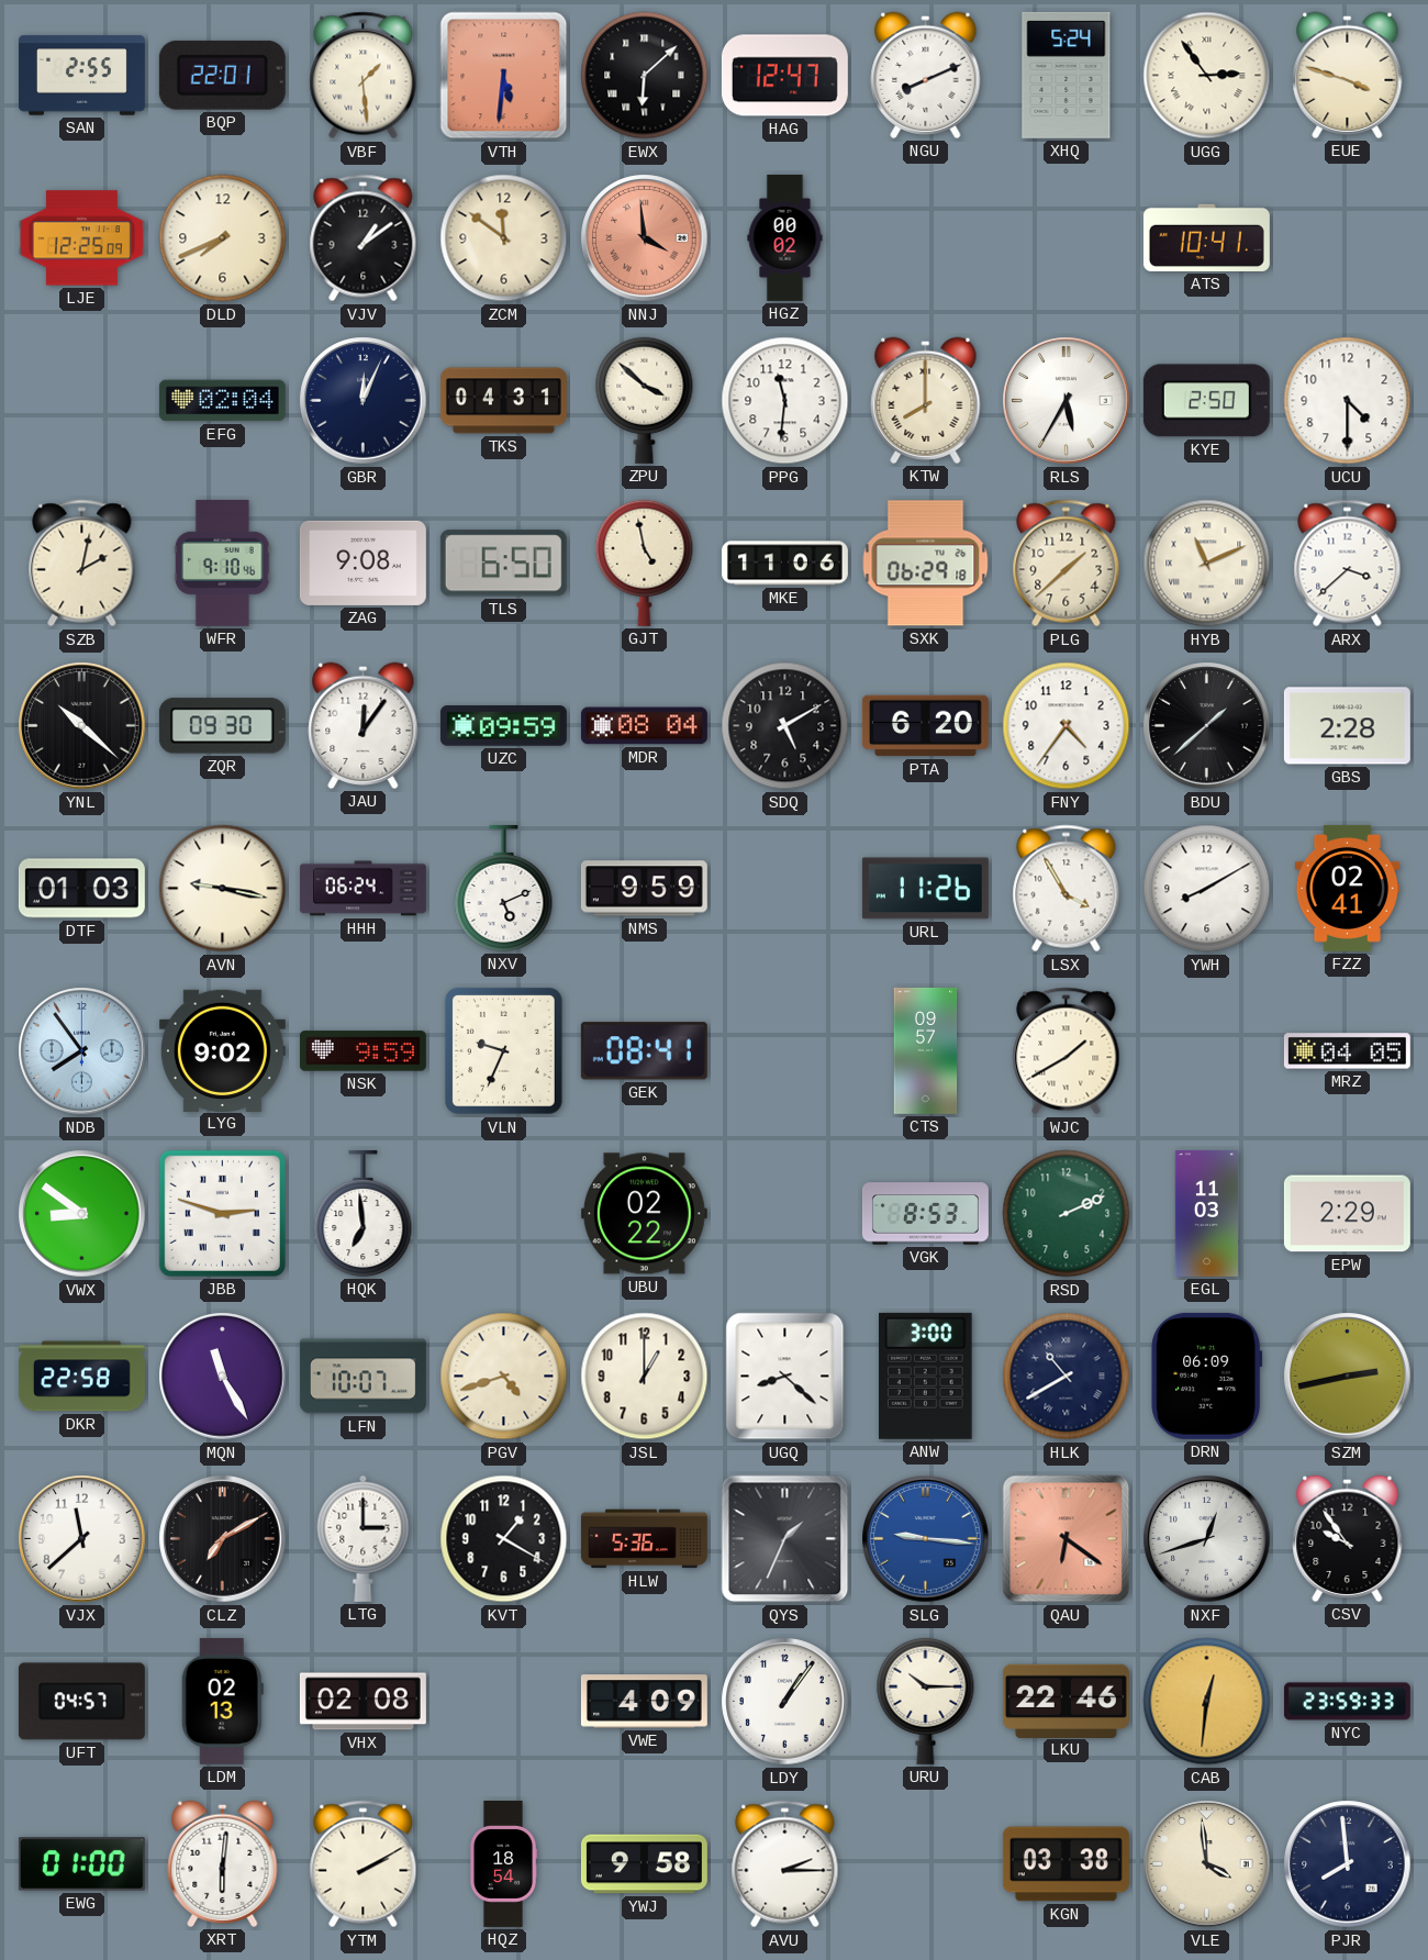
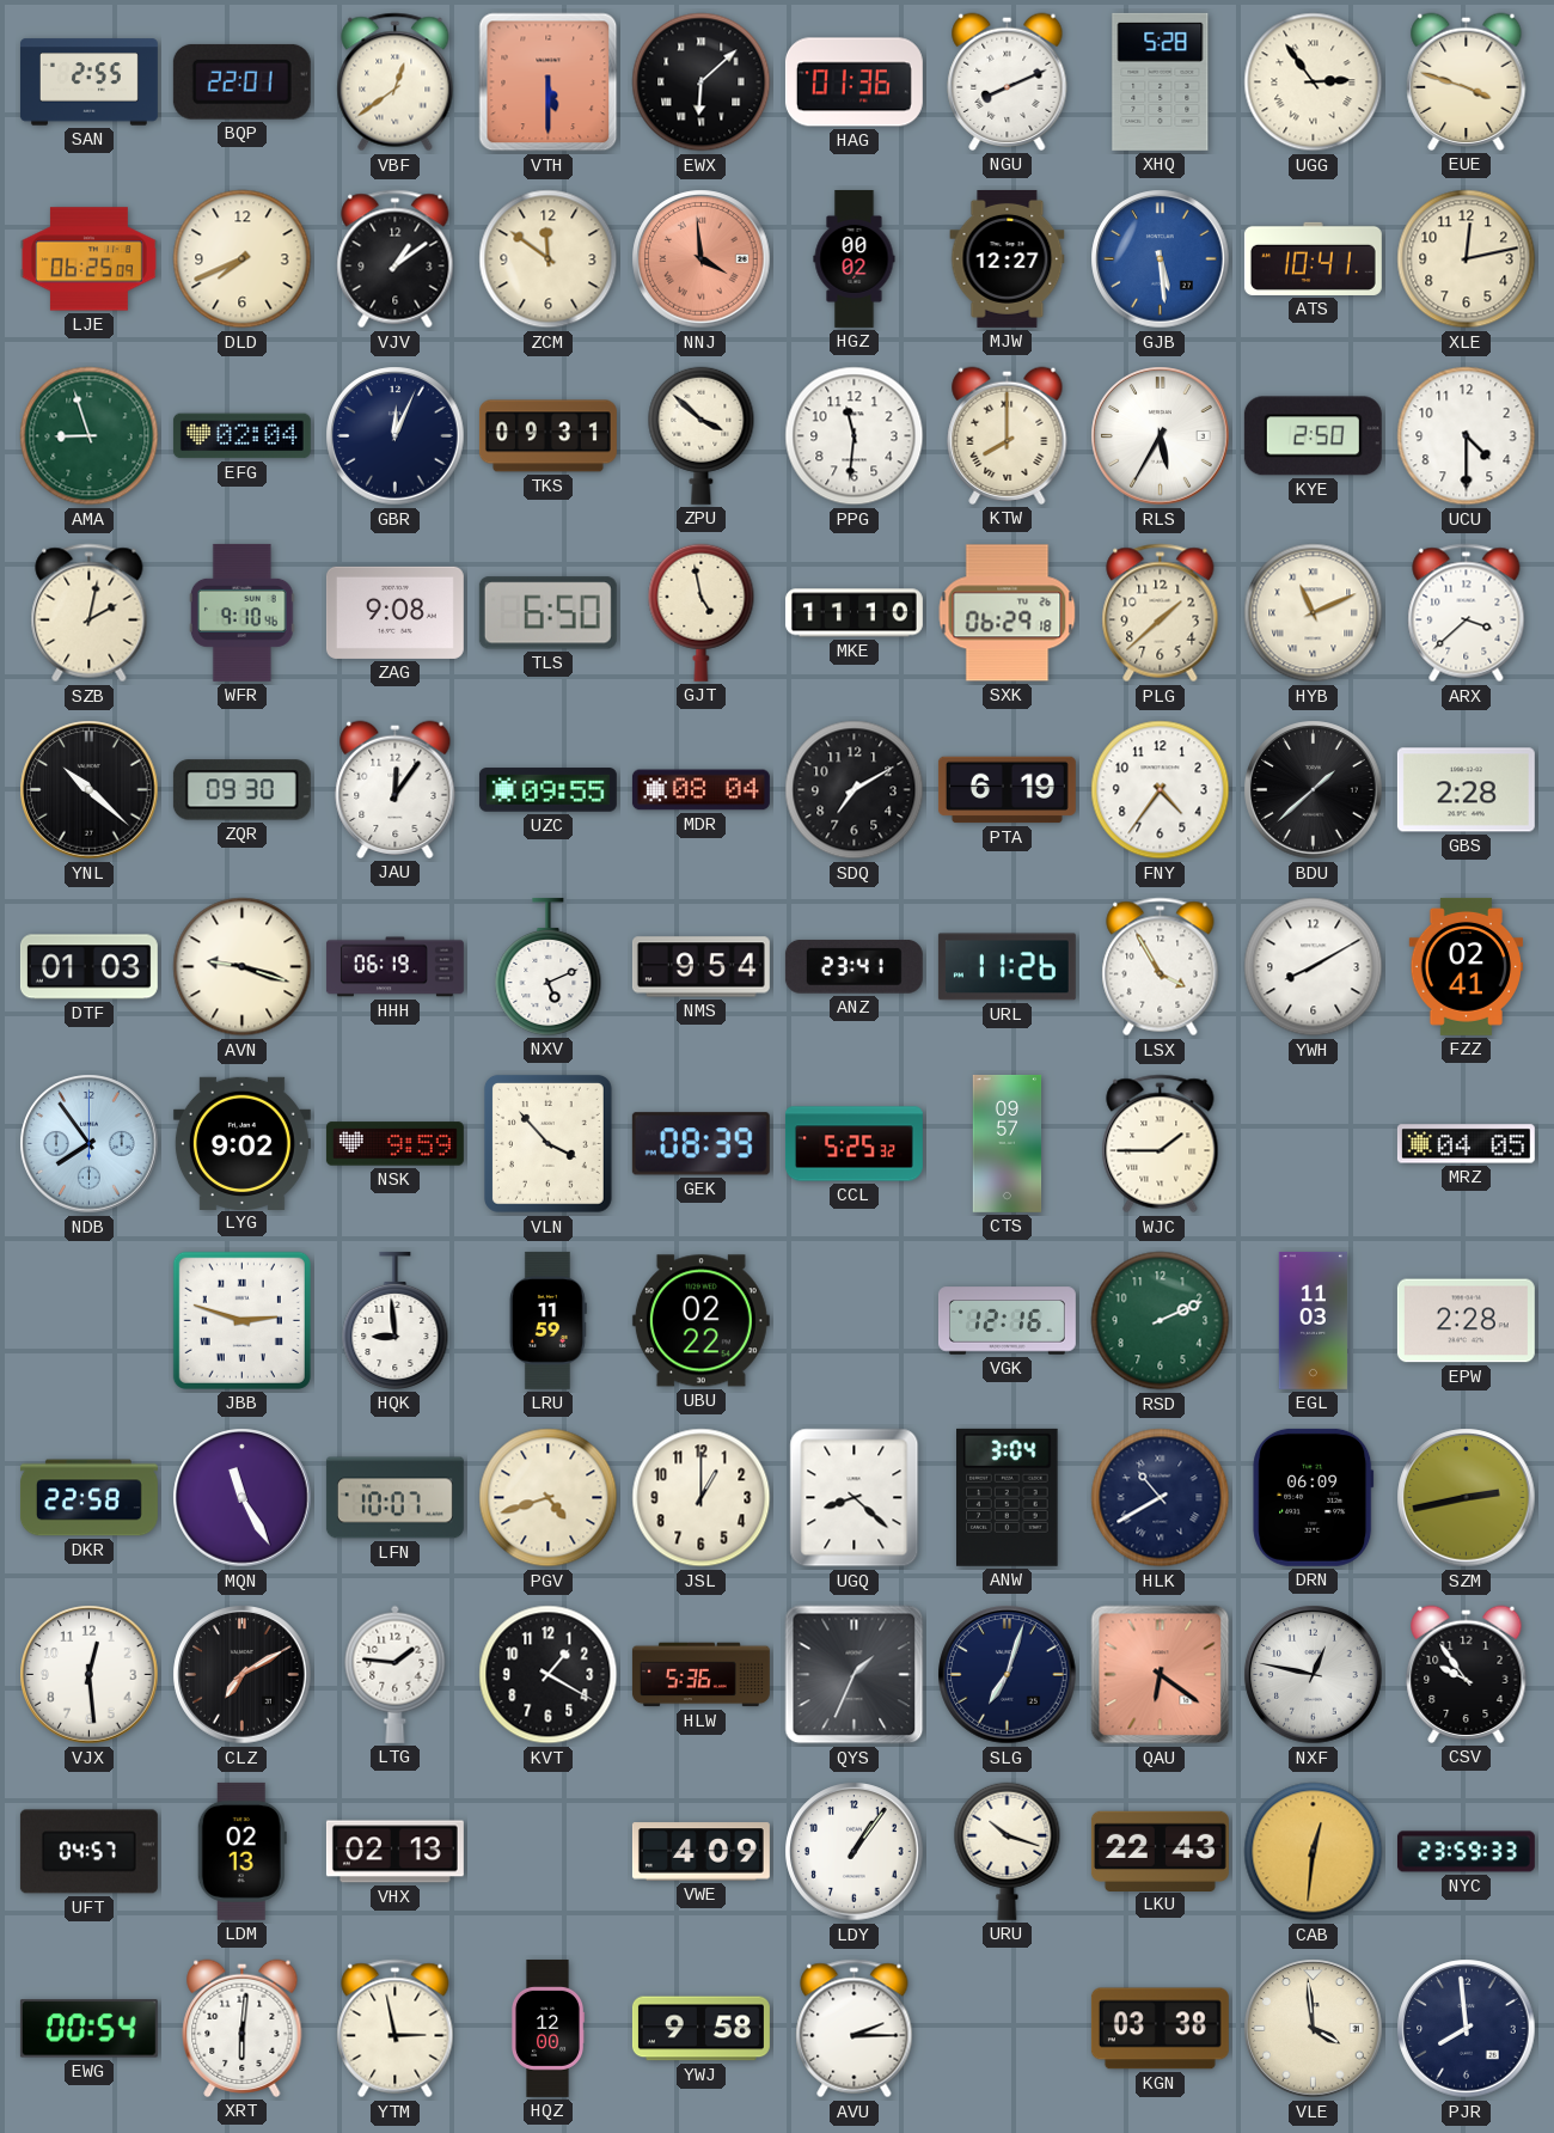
VBF: 1:29 -> 12:39
VTH: 5:31 -> 5:30
HAG: 12:47 -> 01:36
XHQ: 5:24 -> 5:28
LJE: 12:25 -> 06:25
MJW: none -> 12:27
GJB: none -> 5:29
XLE: none -> 12:13
AMA: none -> 8:57
TKS: 04:31 -> 09:31
MKE: 11:06 -> 11:10
UZC: 09:59 -> 09:55
SDQ: 5:10 -> 7:10
PTA: 6:20 -> 6:19
AVN: 9:17 -> 9:18
HHH: 06:24 -> 06:19
NMS: 9:59 -> 9:54
ANZ: none -> 23:41
VLN: 9:34 -> 3:53
GEK: 08:41 -> 08:39
CCL: none -> 5:25
WJC: 1:40 -> 1:45
VWX: 8:51 -> none
HQK: 6:59 -> 8:59
LRU: none -> 11:59
VGK: 8:53 -> 12:16
EPW: 2:29 -> 2:28
ANW: 3:00 -> 3:04
VJX: 11:38 -> 12:29
LTG: 3:00 -> 1:46
SLG: 9:16 -> 7:03
SLG dial: blue -> navy
NXF: 12:42 -> 12:47
VHX: 02:08 -> 02:13
URU: 10:15 -> 10:18
LKU: 22:46 -> 22:43
EWG: 01:00 -> 00:54
YTM: 2:10 -> 2:58
HQZ: 18:54 -> 12:00
